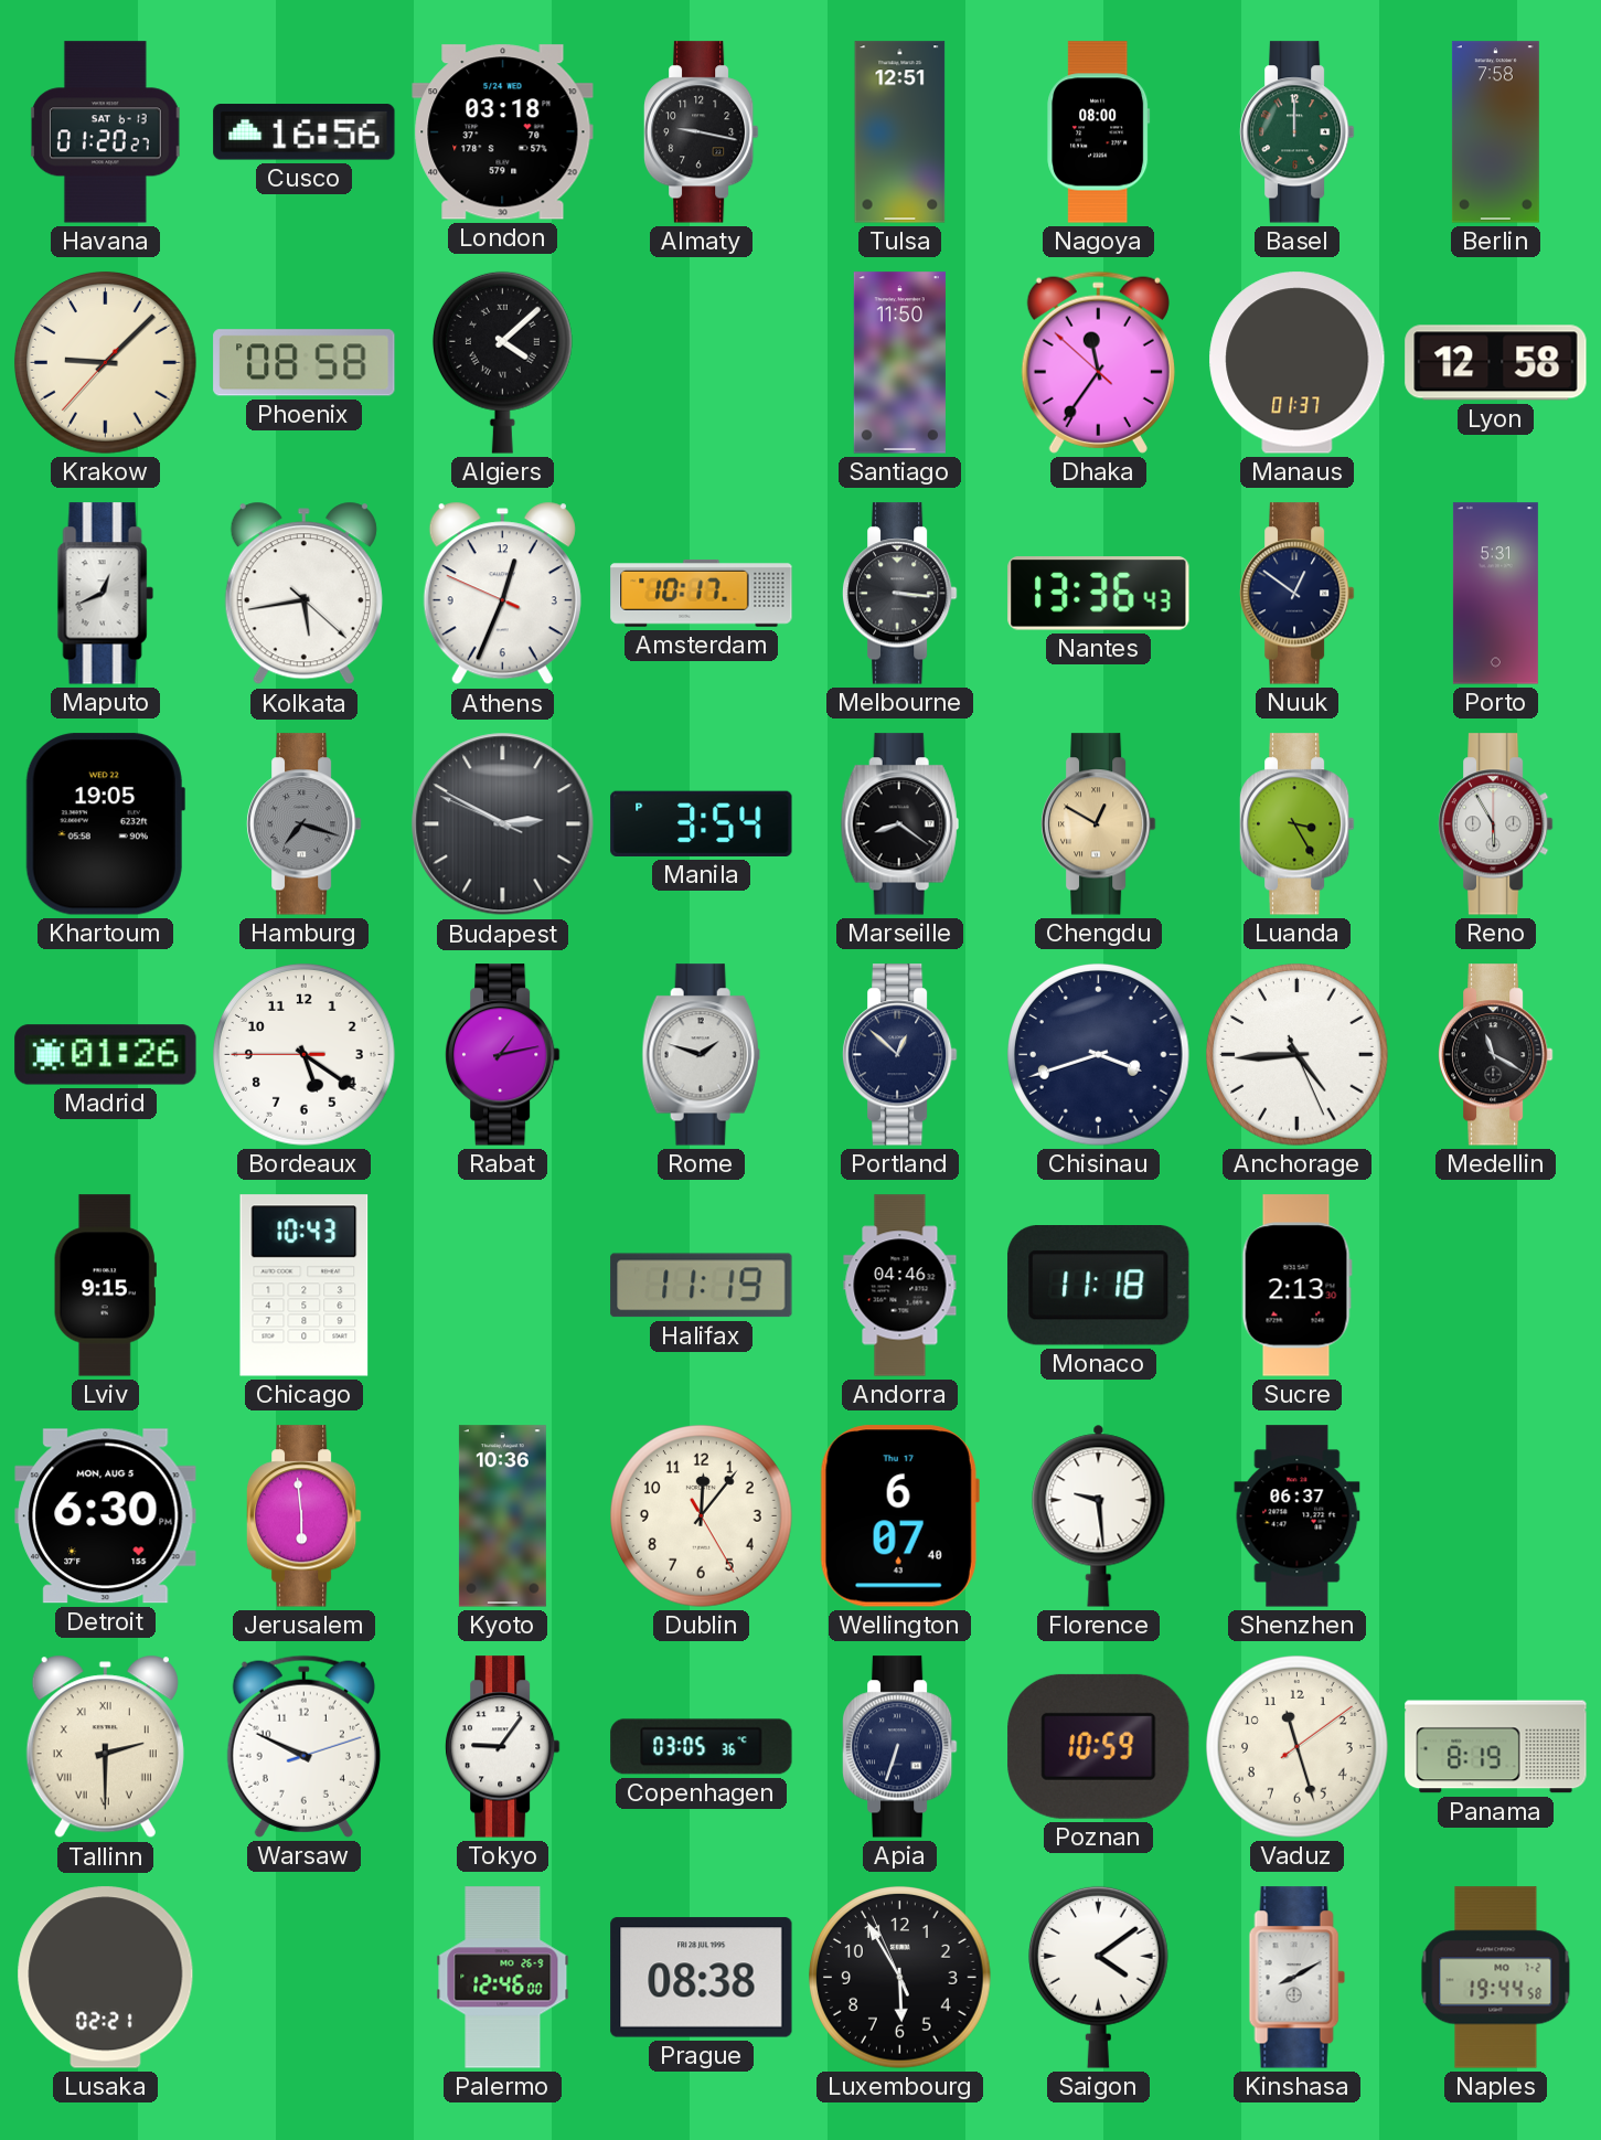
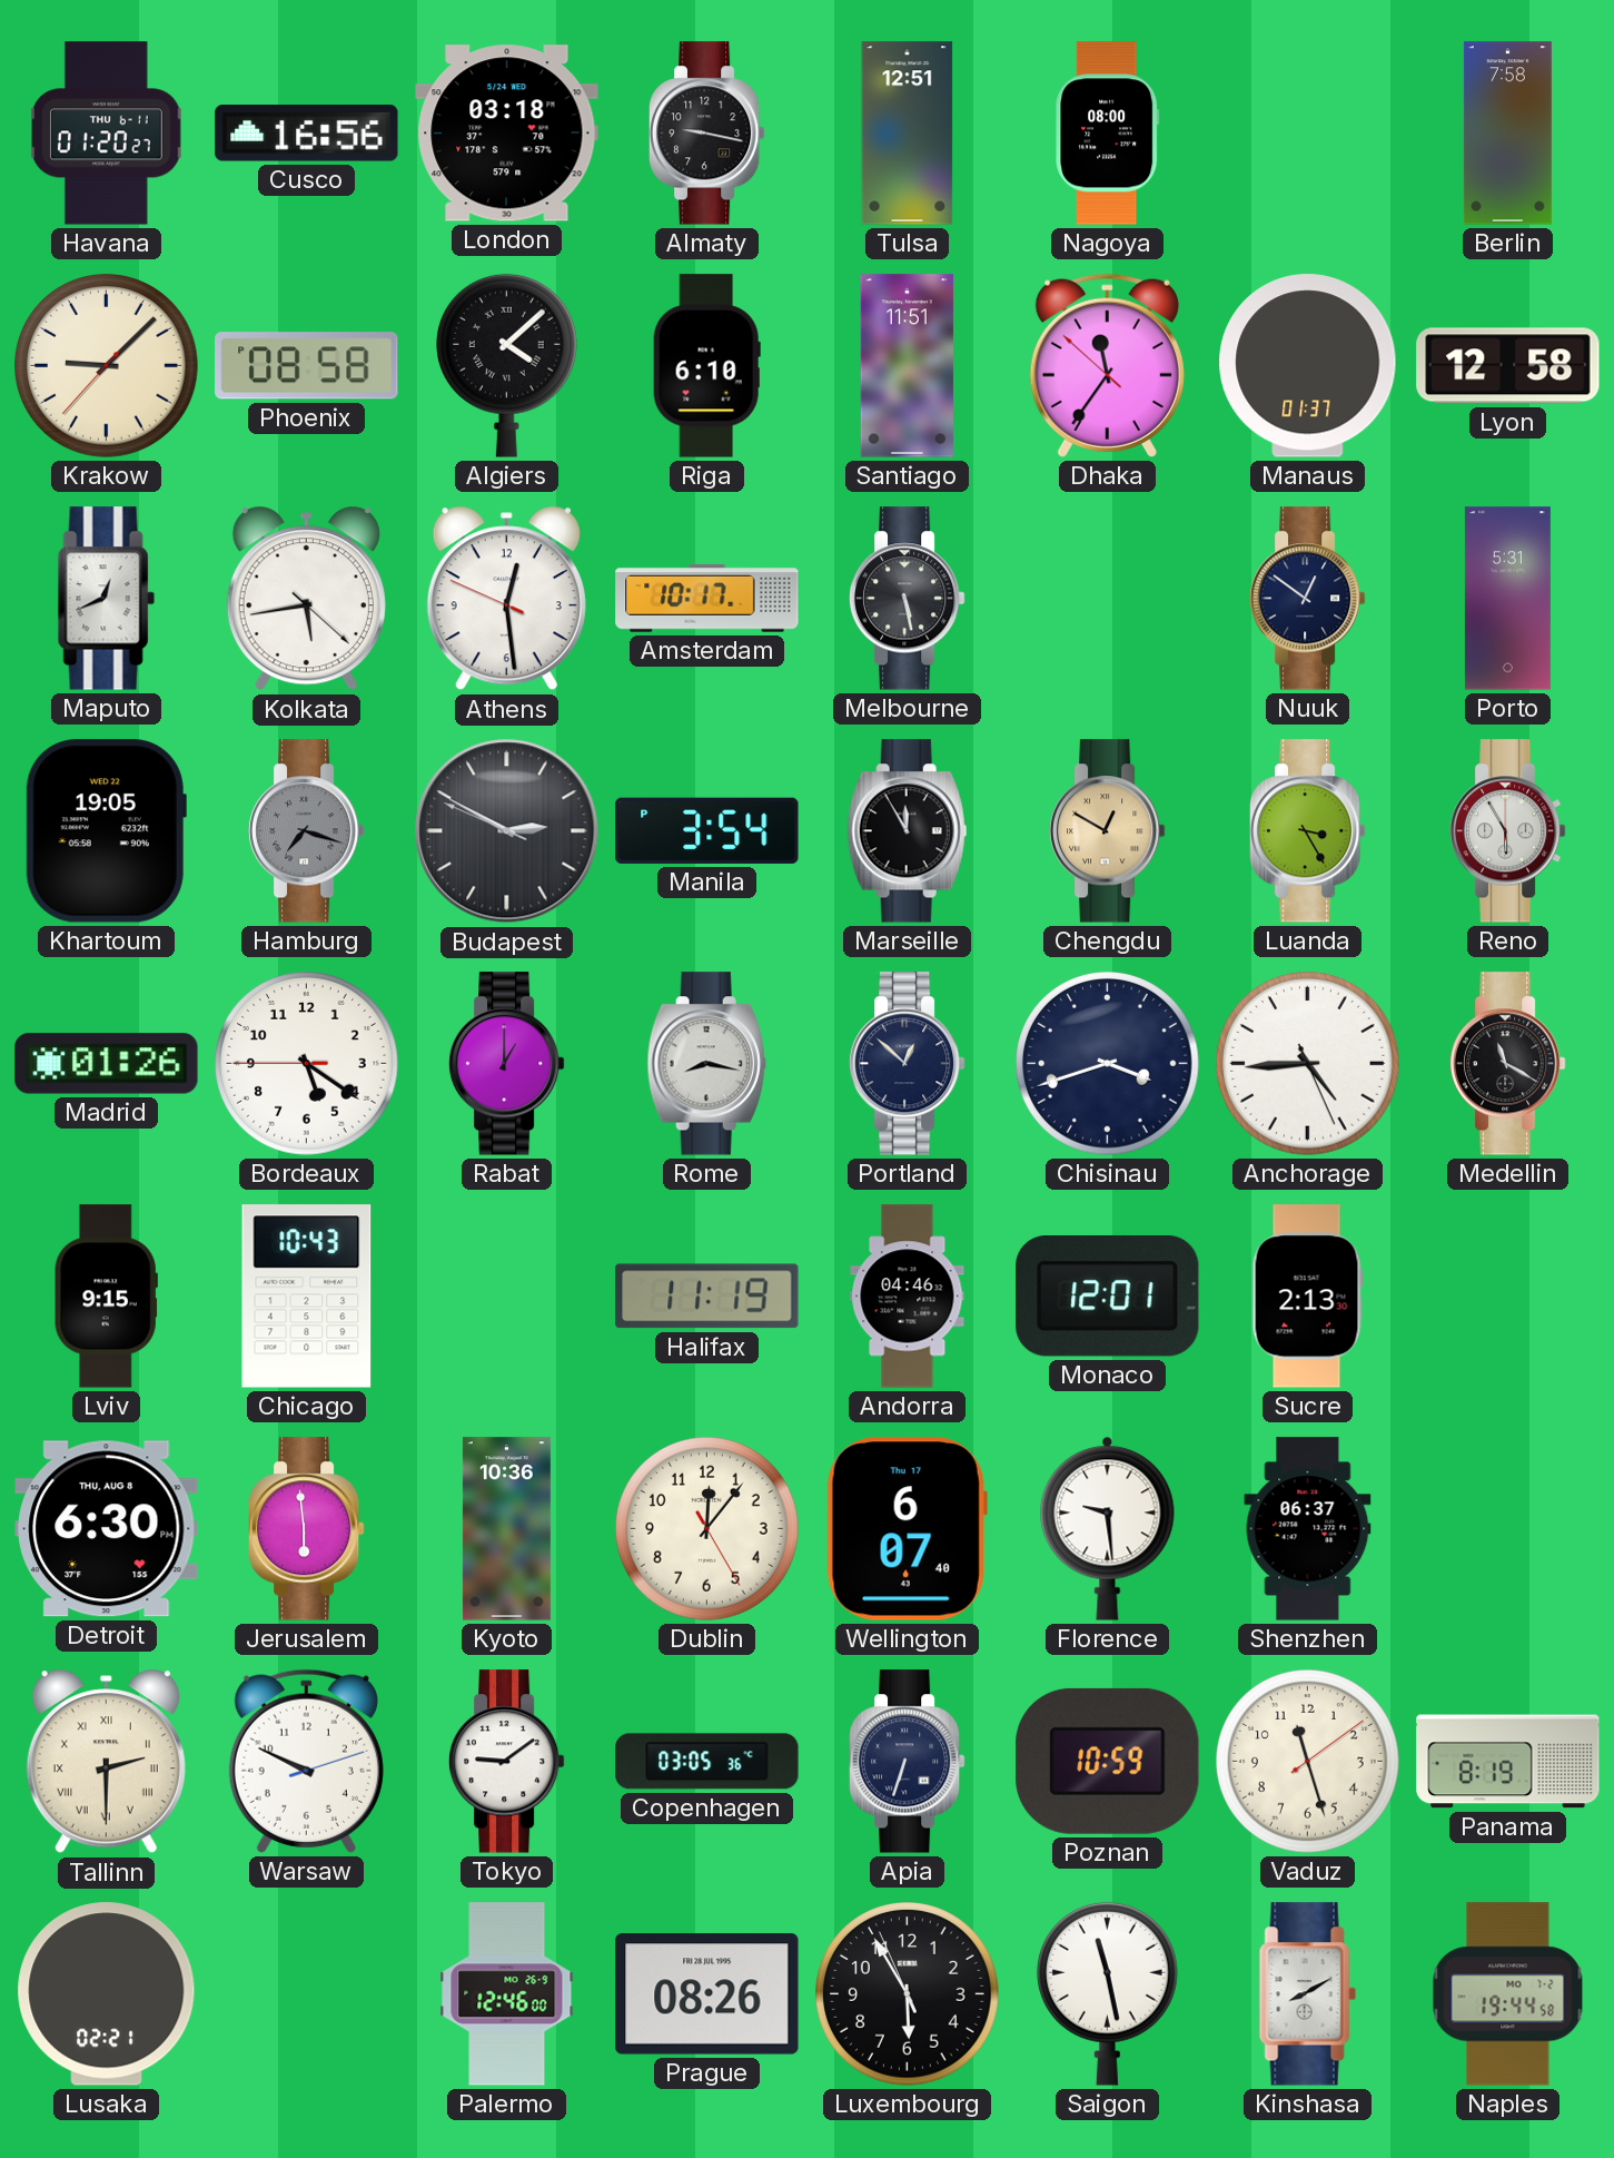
Havana date: SAT 6-13 -> THU 6-11
Basel: 12:00 -> none
Riga: none -> 6:10
Santiago: 11:50 -> 11:51
Athens: 12:33 -> 12:28
Melbourne: 3:16 -> 5:28
Nantes: 13:36 -> none
Marseille: 8:21 -> 11:55
Rabat: 1:13 -> 1:00
Rome: 1:48 -> 8:17
Monaco: 11:18 -> 12:01
Detroit date: MON, AUG 5 -> THU, AUG 8
Tokyo: 9:06 -> 9:09
Prague: 08:38 -> 08:26
Saigon: 4:09 -> 11:28
